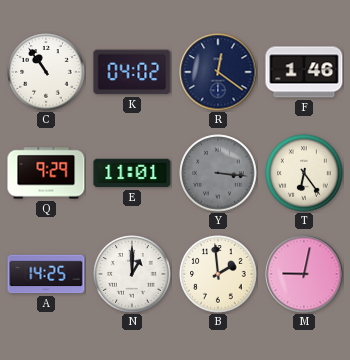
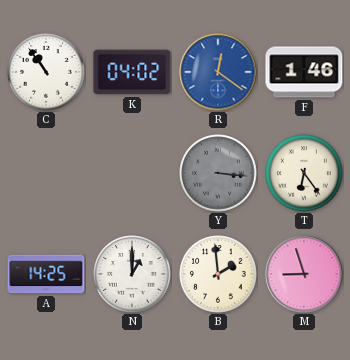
R dial: navy -> blue
Q: 9:29 -> none
E: 11:01 -> none
M: 9:02 -> 8:57
